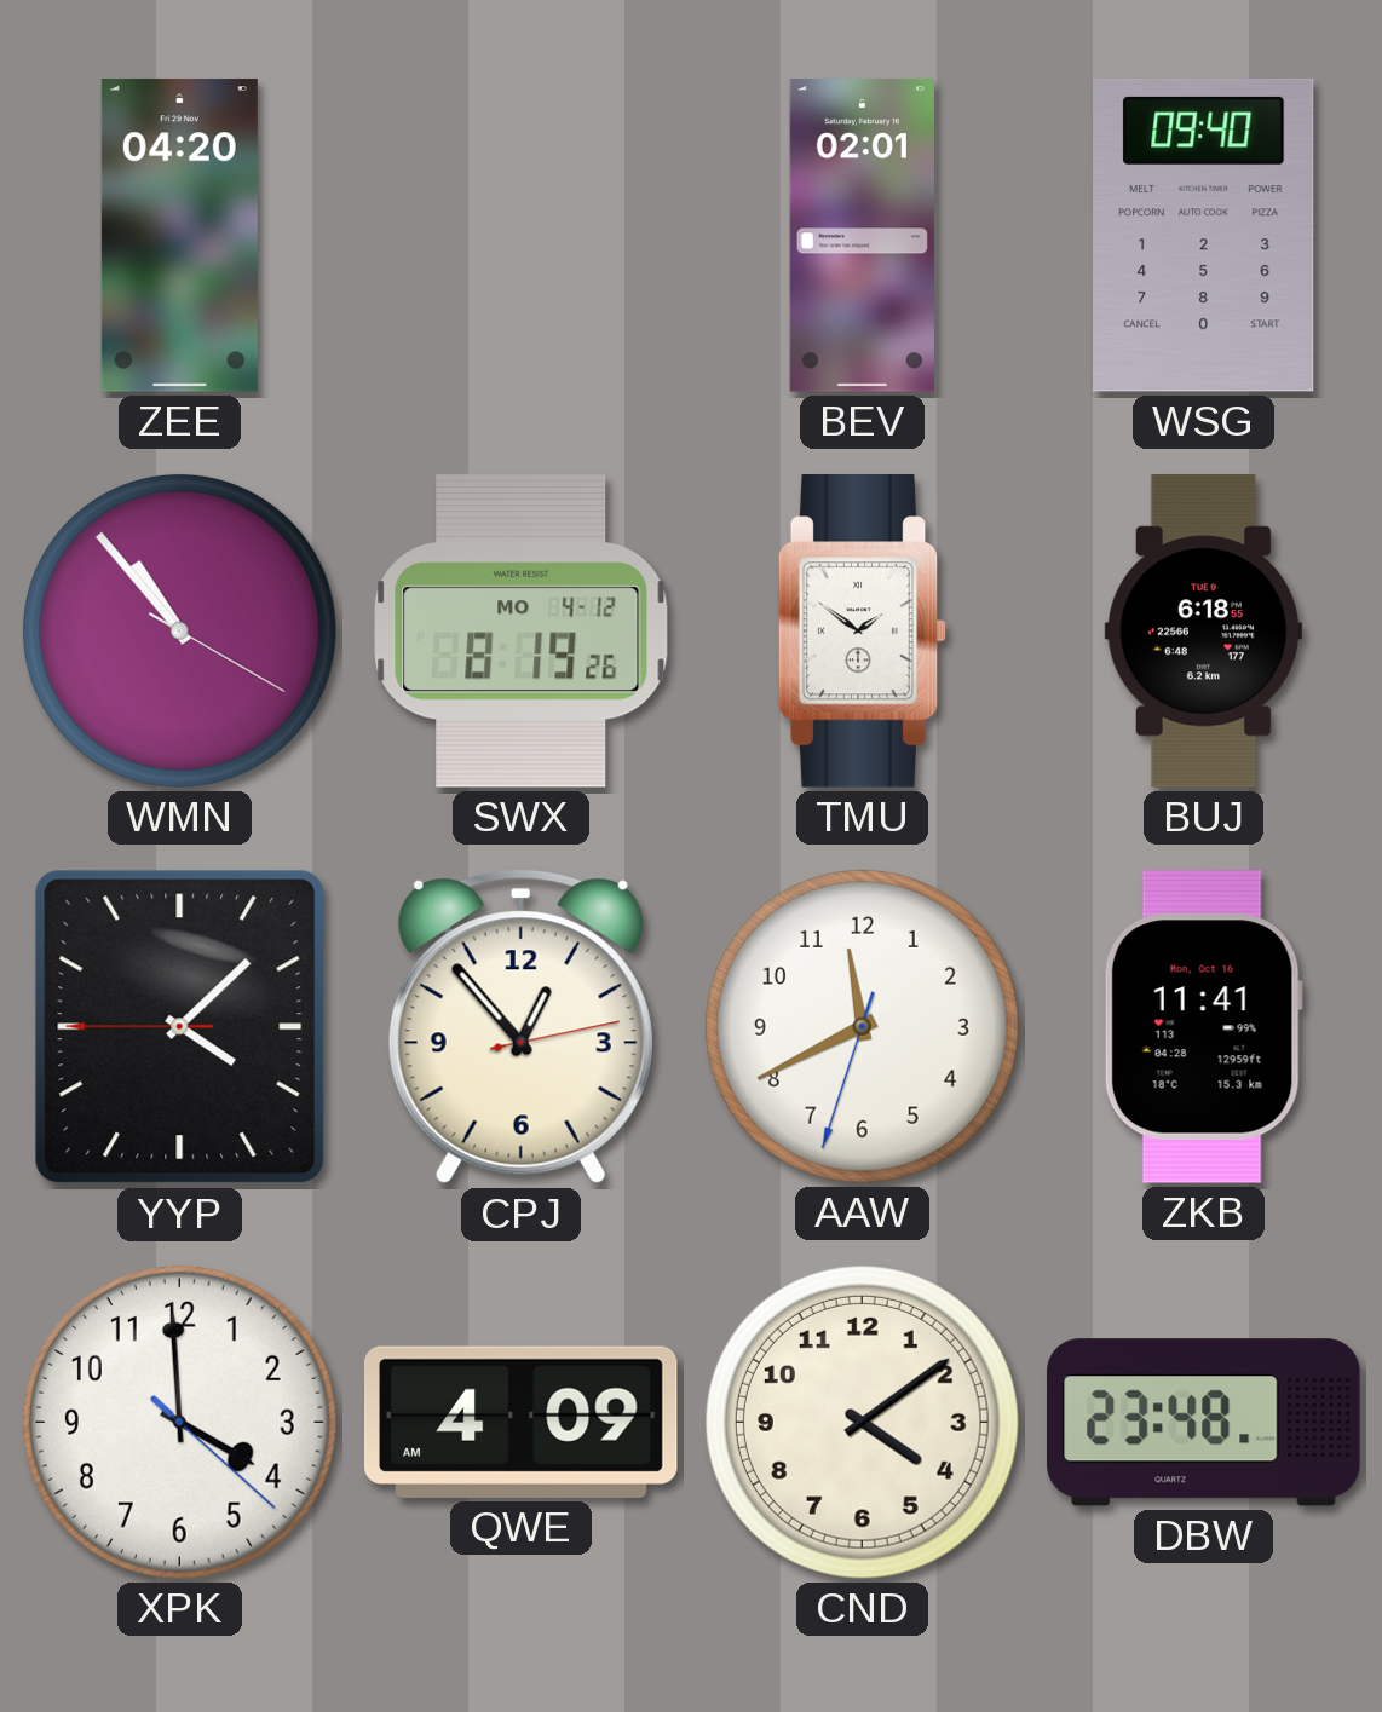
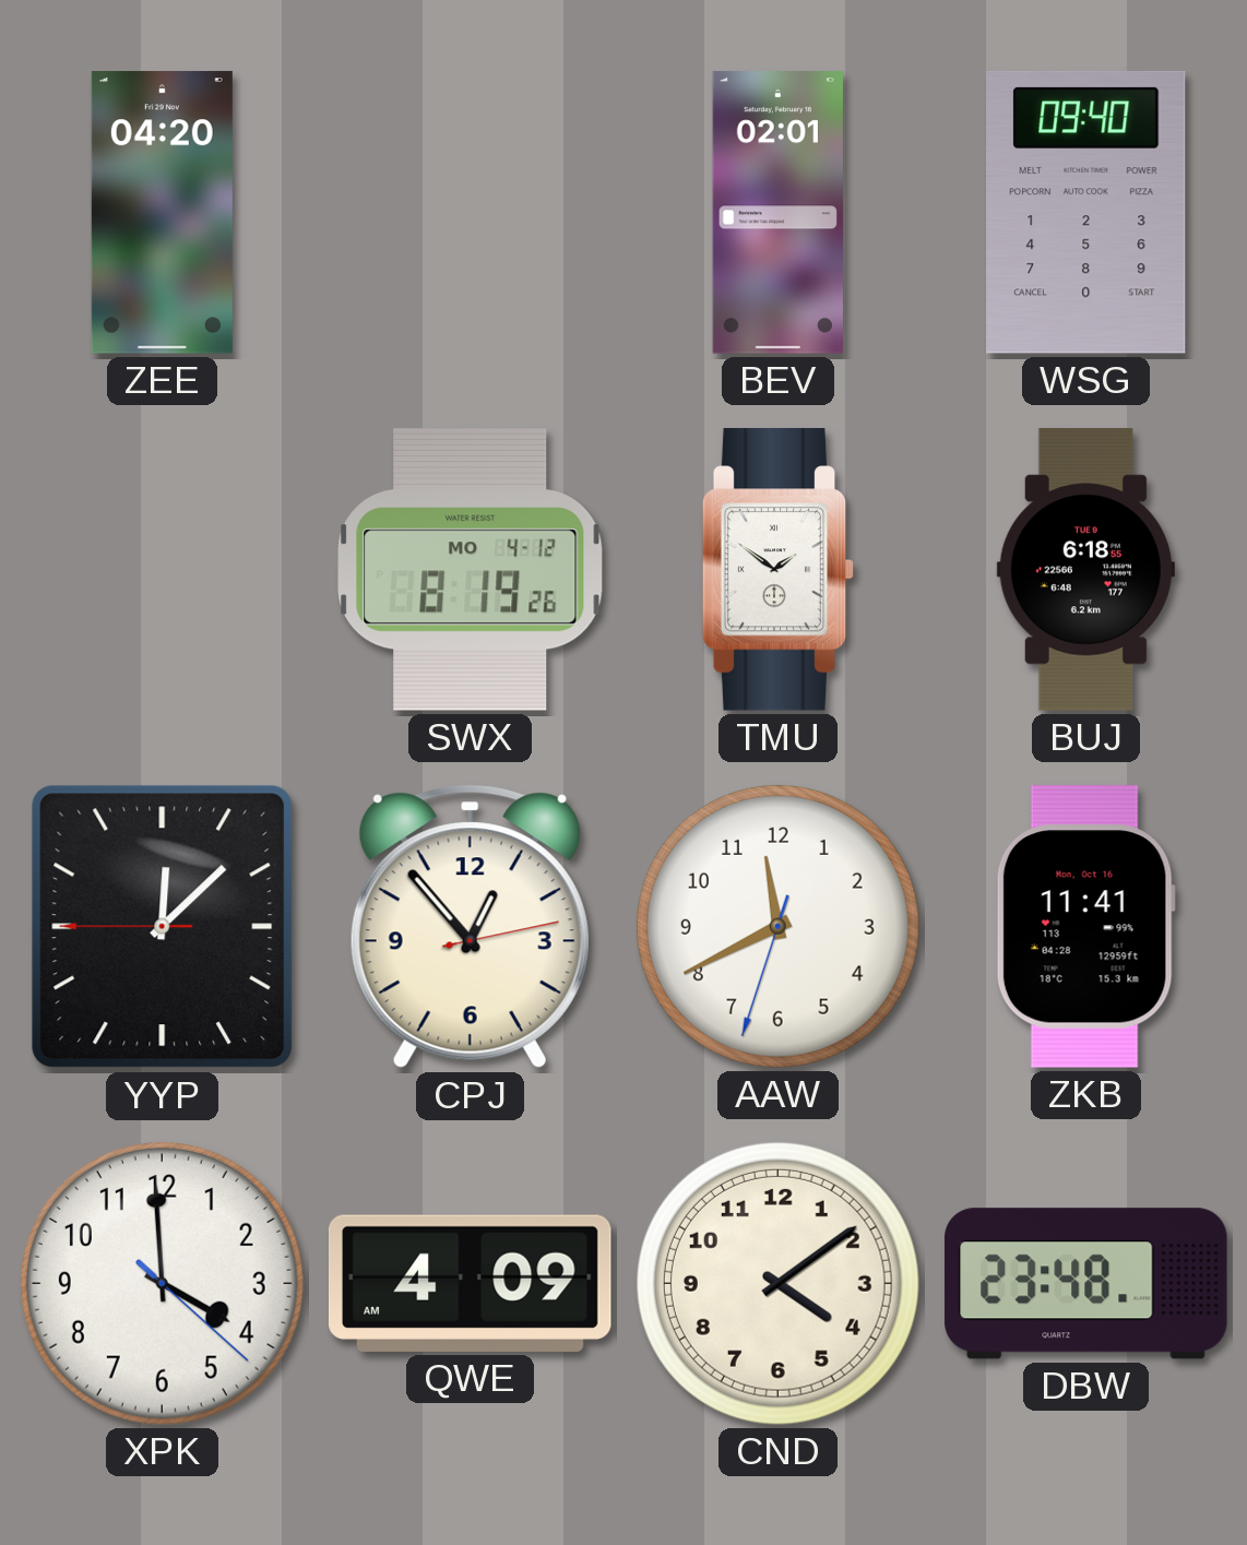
WMN: 10:53 -> none
YYP: 4:07 -> 12:07
